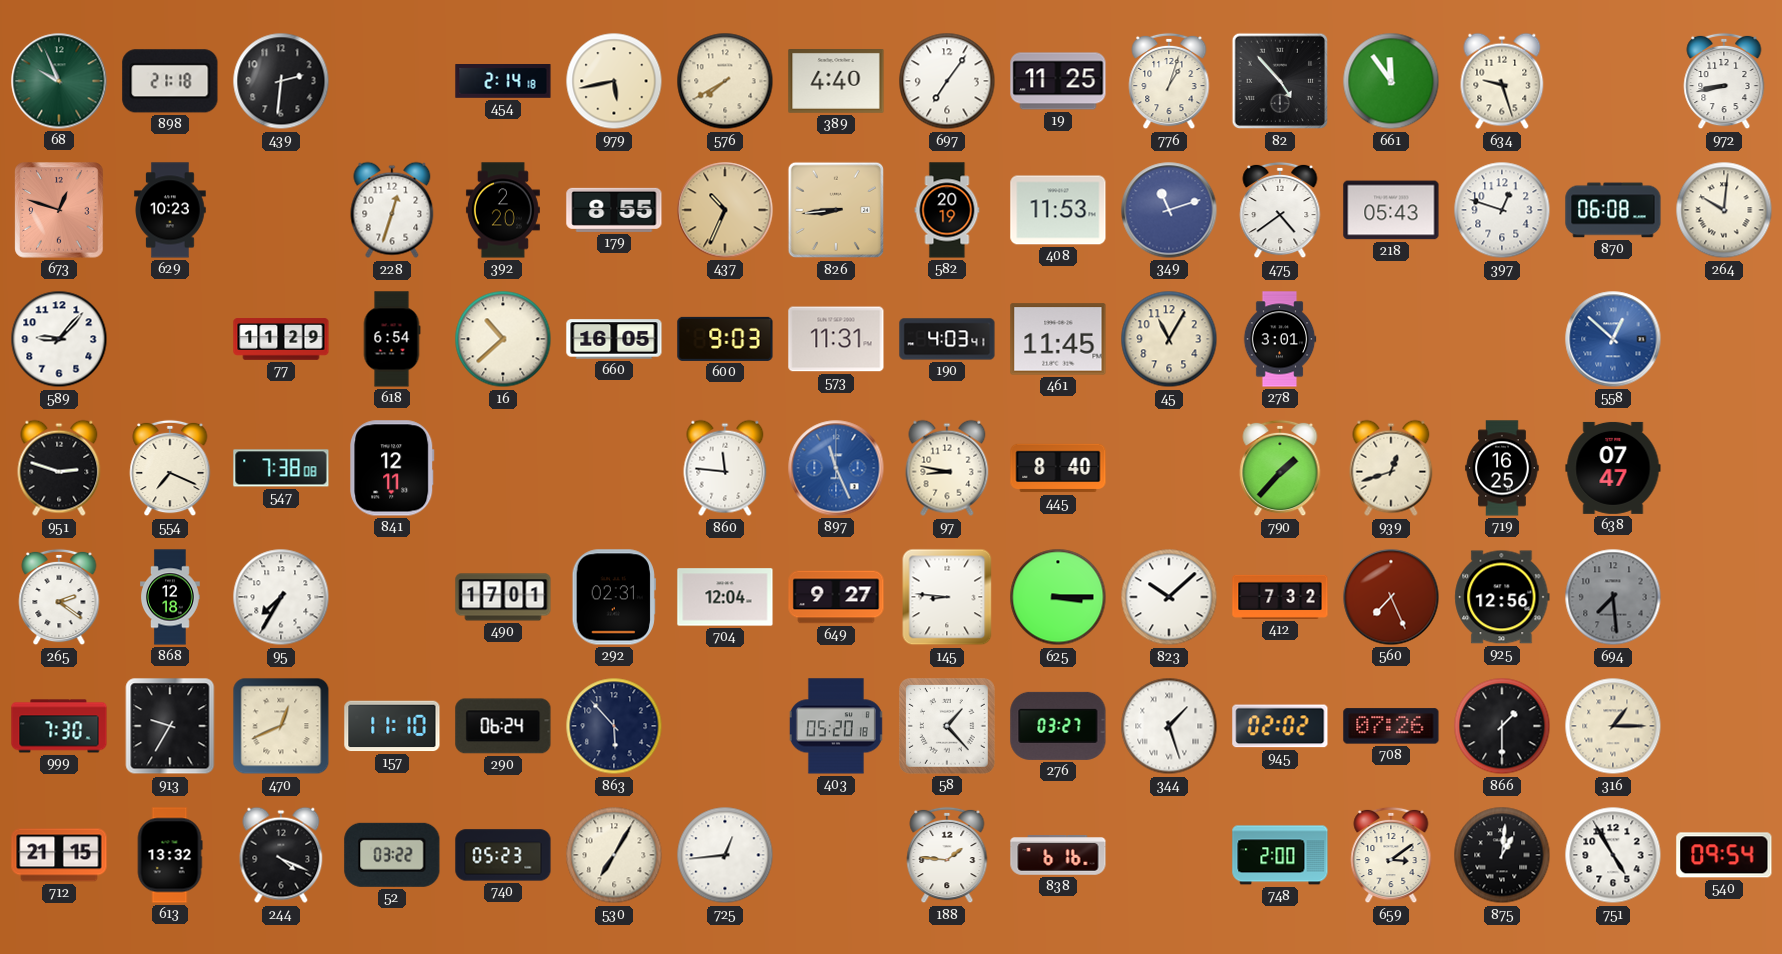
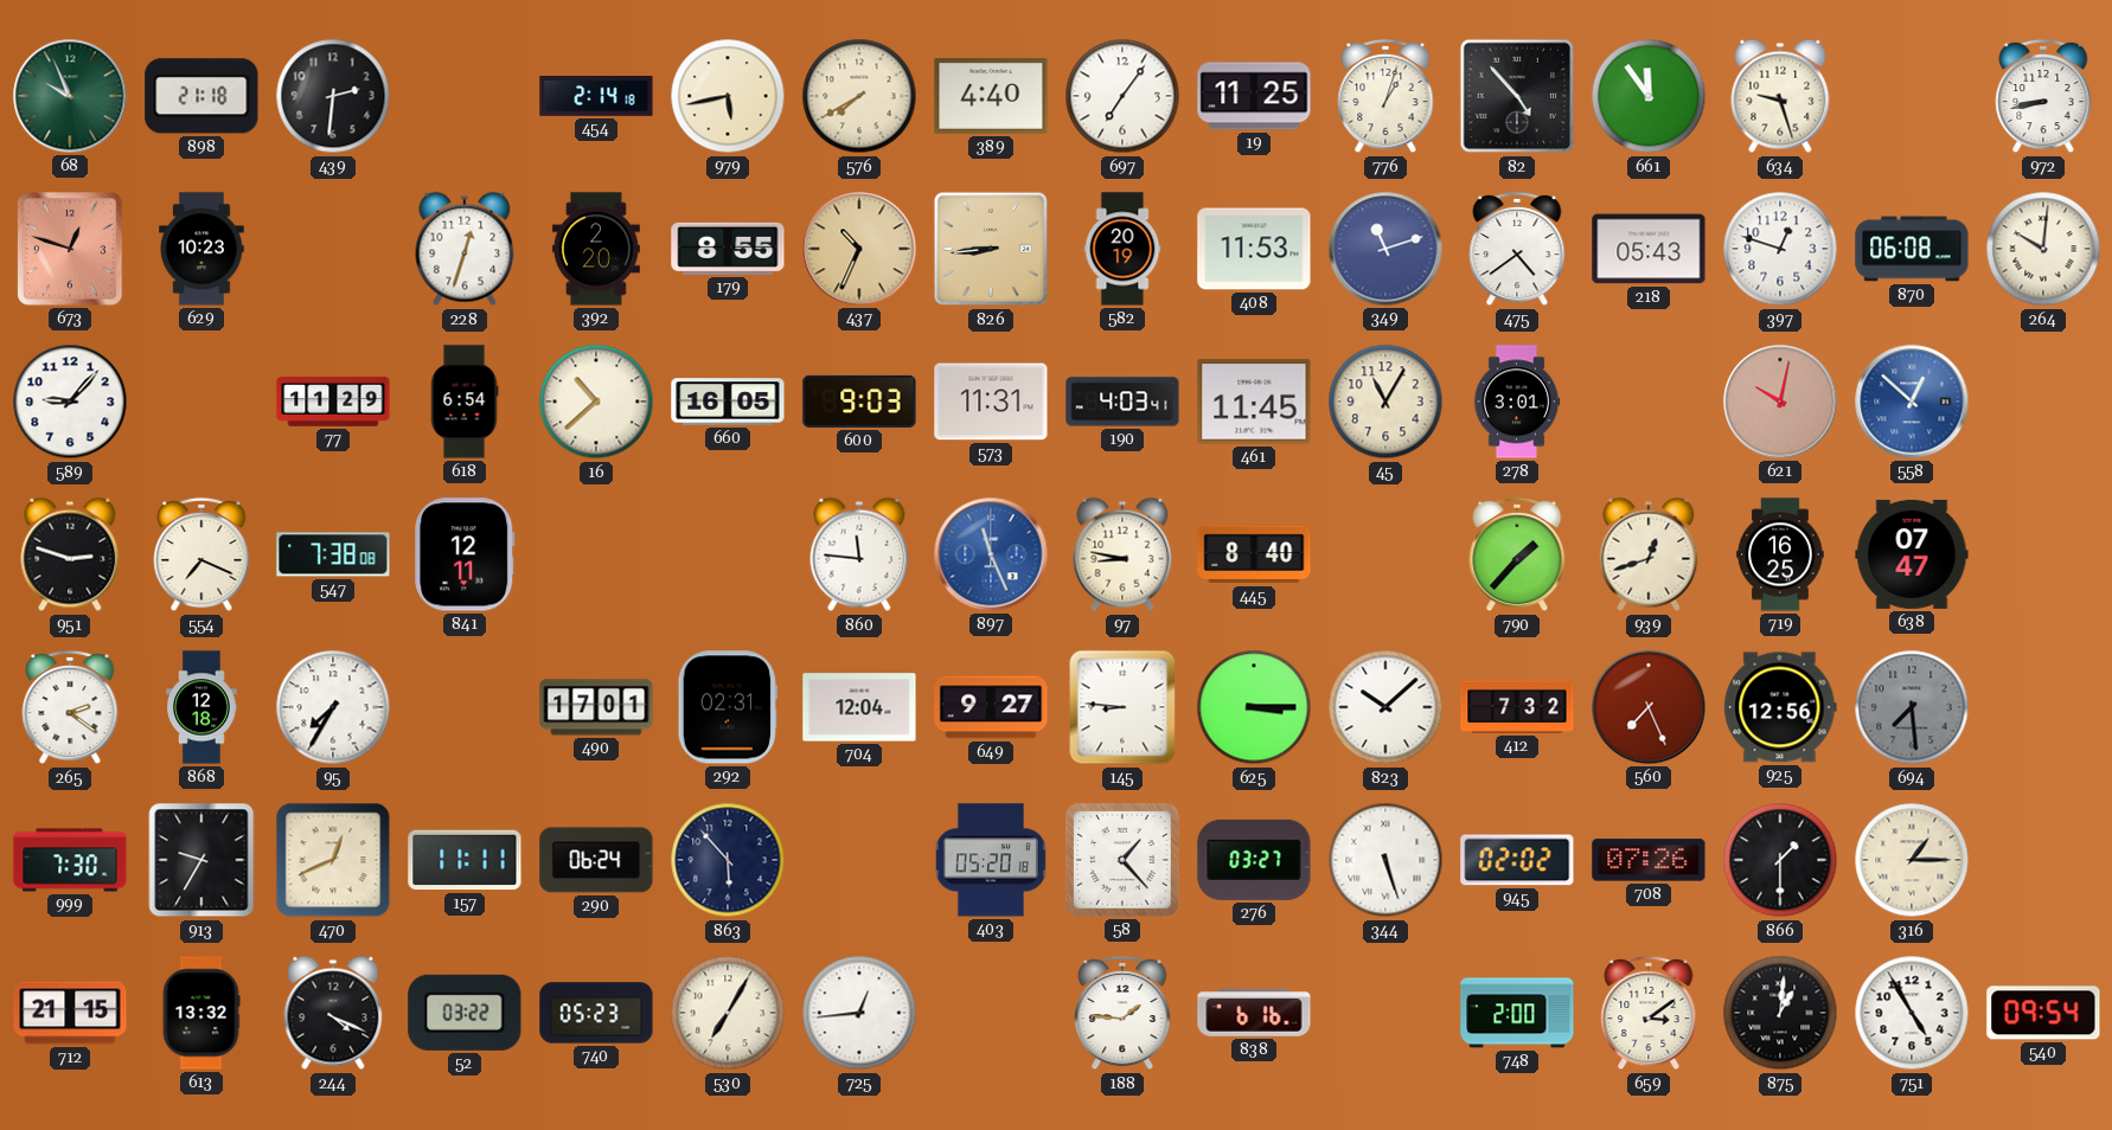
621: none -> 10:02
157: 11:10 -> 11:11
344: 1:27 -> 5:27
